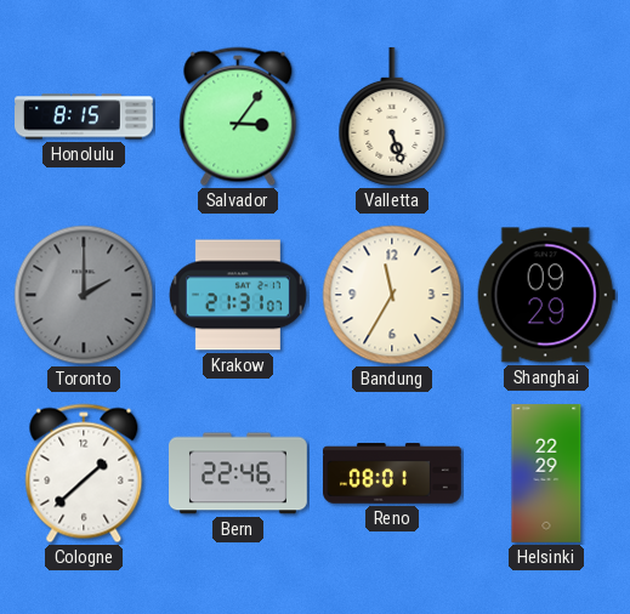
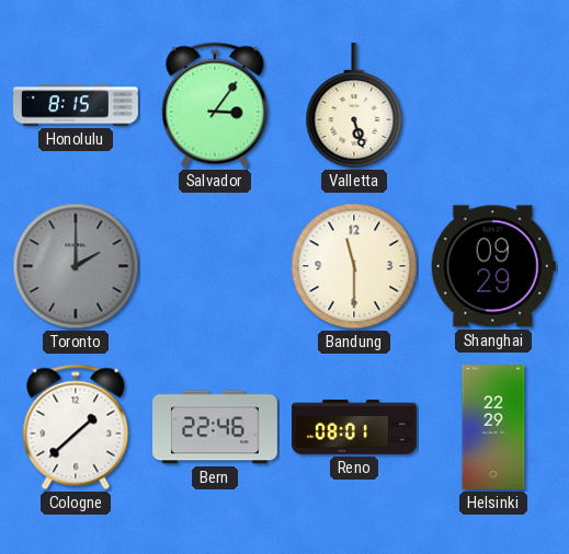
Krakow: 21:31 -> none
Bandung: 11:35 -> 11:30
